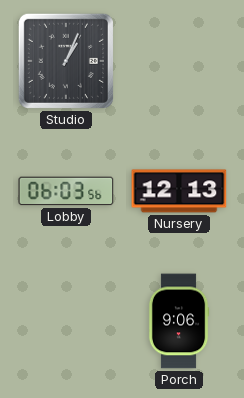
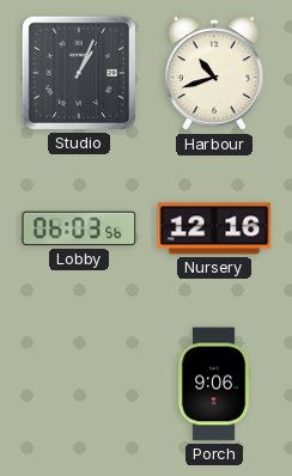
Harbour: none -> 10:42
Nursery: 12:13 -> 12:16
